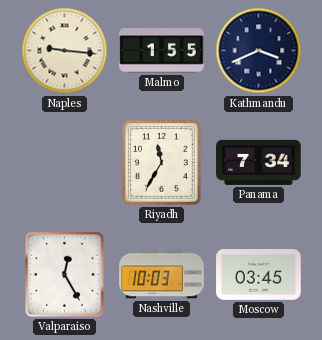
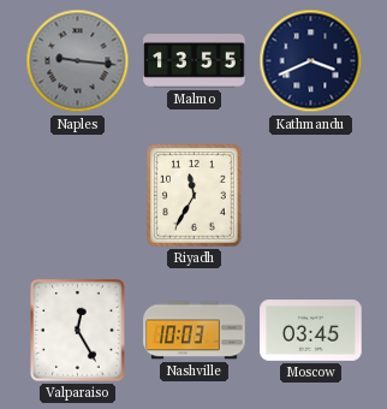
Naples dial: cream -> grey
Malmo: 1:55 -> 13:55
Panama: 7:34 -> none
